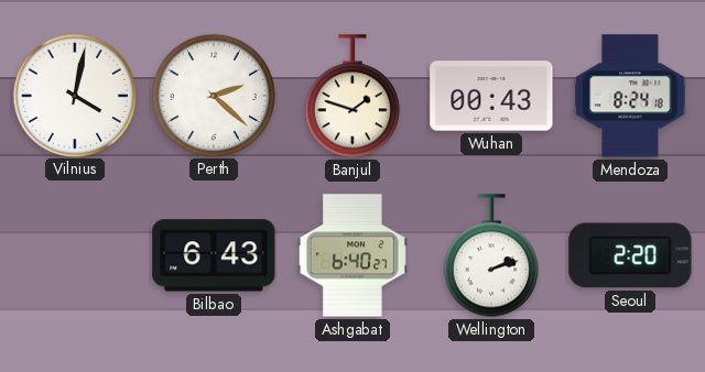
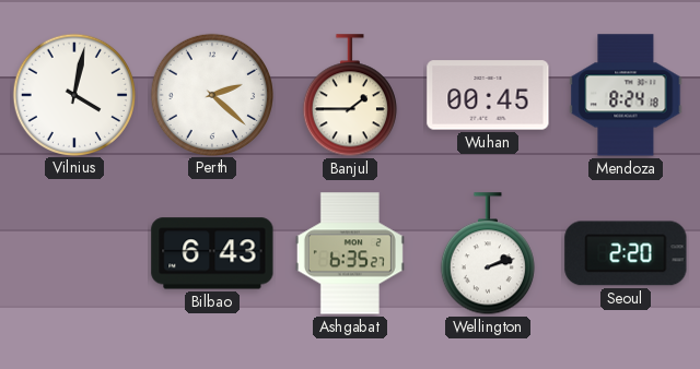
Banjul: 1:48 -> 1:45
Wuhan: 00:43 -> 00:45
Ashgabat: 6:40 -> 6:35
